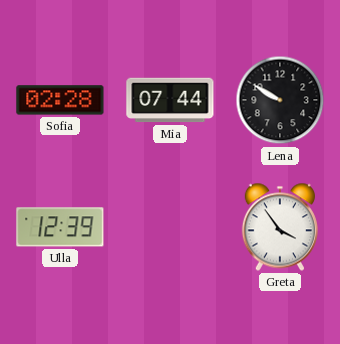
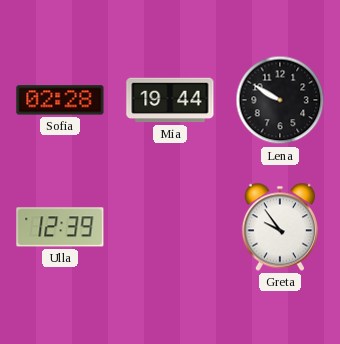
Mia: 07:44 -> 19:44
Greta: 3:54 -> 9:54
